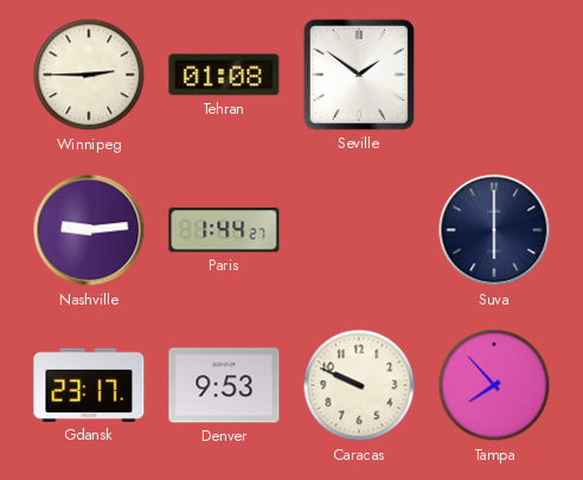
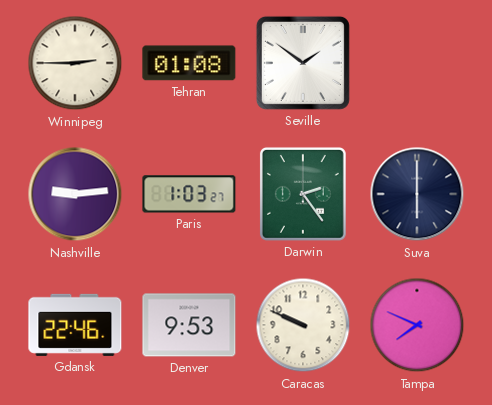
Paris: 1:44 -> 1:03
Darwin: none -> 2:24
Gdansk: 23:17 -> 22:46
Tampa: 7:53 -> 7:49
